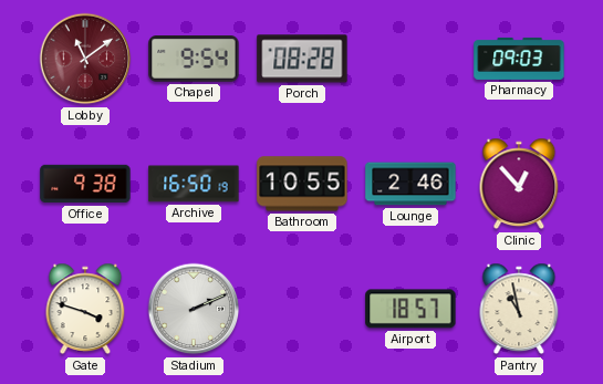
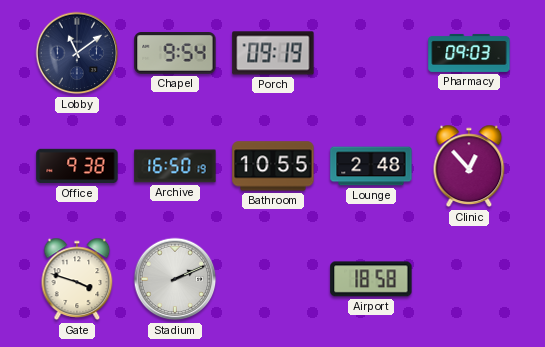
Lobby dial: burgundy -> navy
Porch: 08:28 -> 09:19
Lounge: 2:46 -> 2:48
Airport: 18:57 -> 18:58
Pantry: 10:58 -> none
